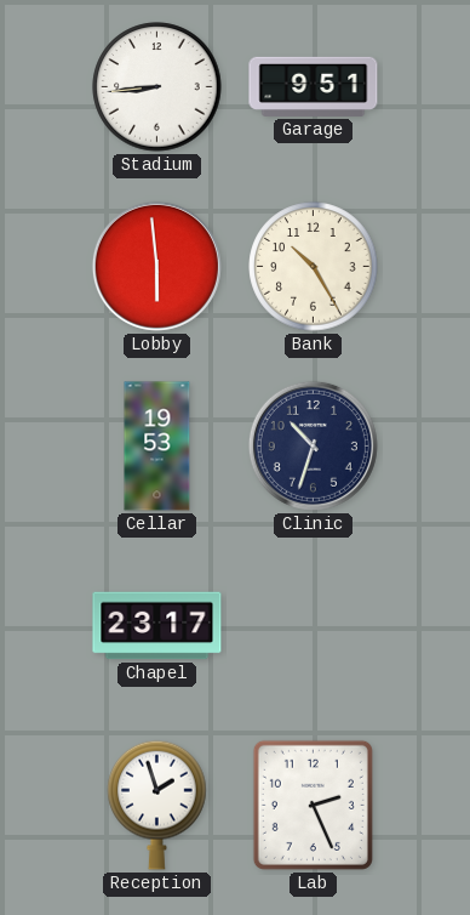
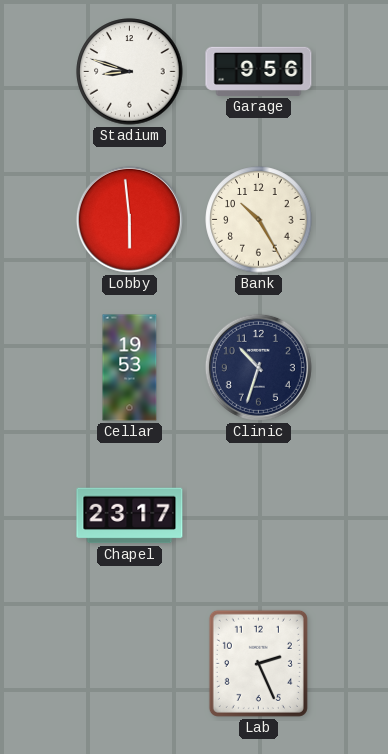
Stadium: 8:44 -> 8:48
Garage: 9:51 -> 9:56
Reception: 1:57 -> none
